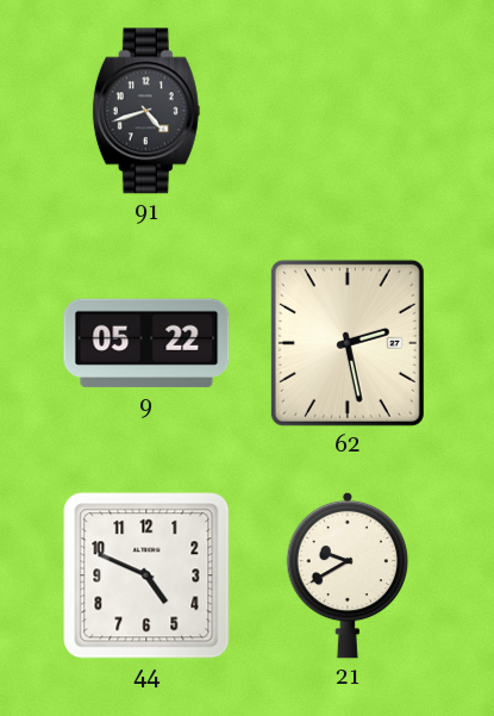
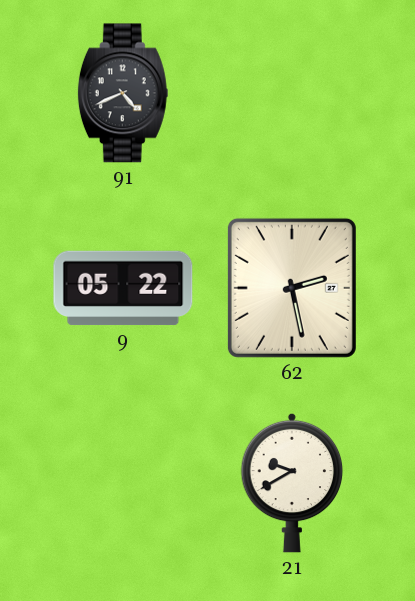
91: 4:42 -> 4:41
44: 4:49 -> none
